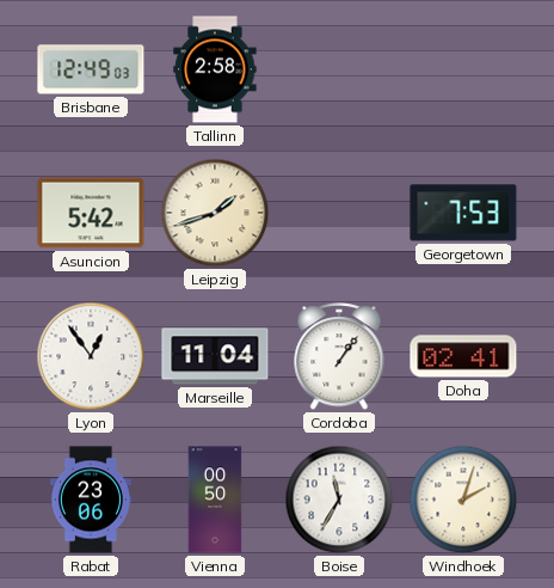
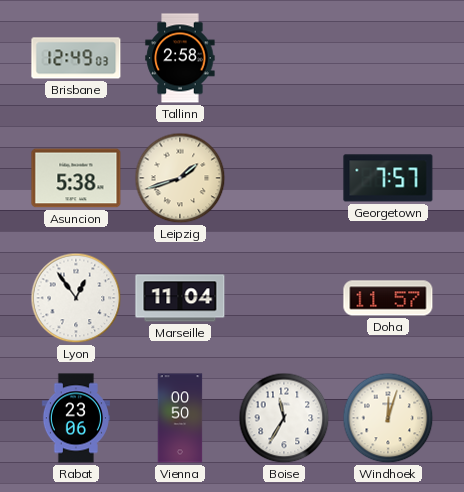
Asuncion: 5:42 -> 5:38
Georgetown: 7:53 -> 7:57
Cordoba: 1:06 -> none
Doha: 02:41 -> 11:57
Windhoek: 2:03 -> 12:03
